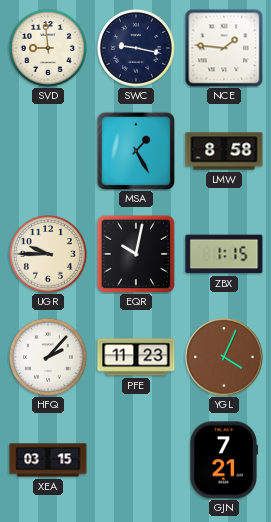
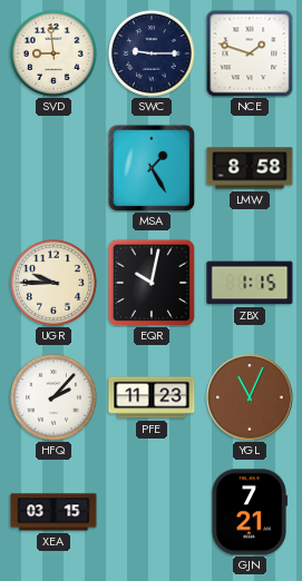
SWC: 9:17 -> 9:15
NCE: 1:46 -> 1:48
YGL: 4:04 -> 11:04
